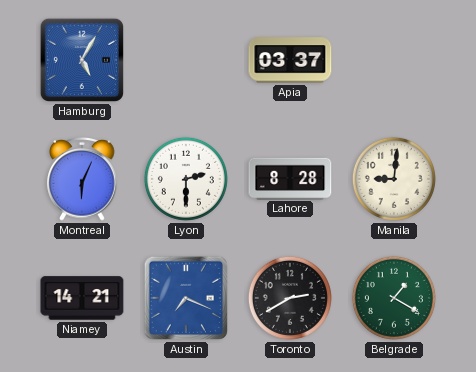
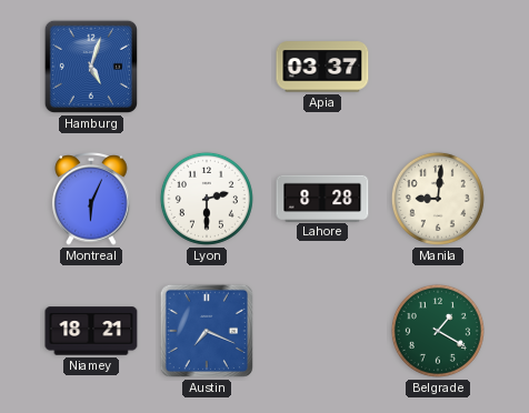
Hamburg: 5:05 -> 5:03
Niamey: 14:21 -> 18:21
Toronto: 2:40 -> none
